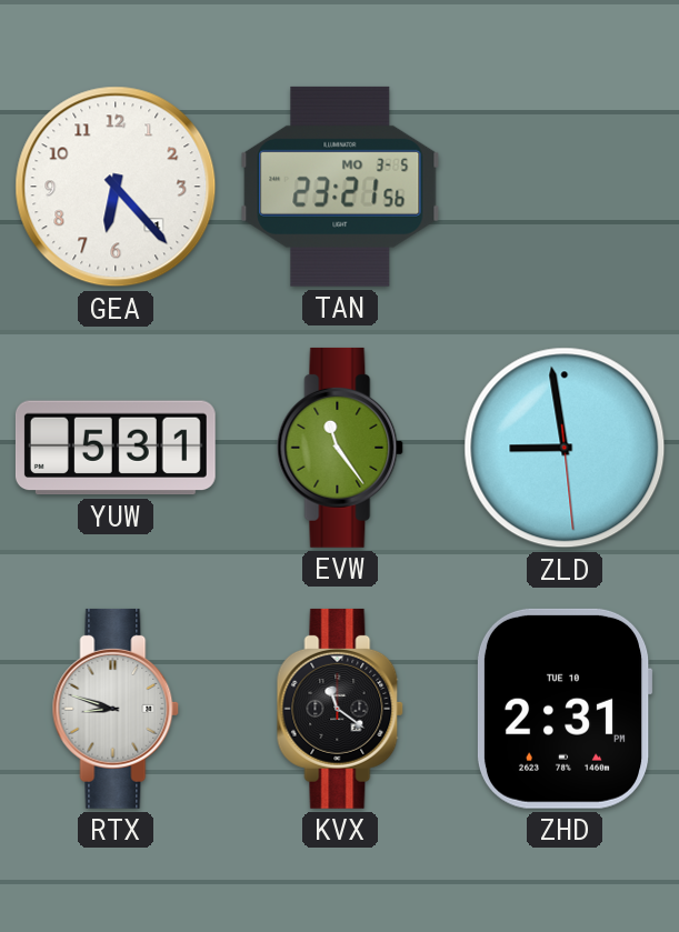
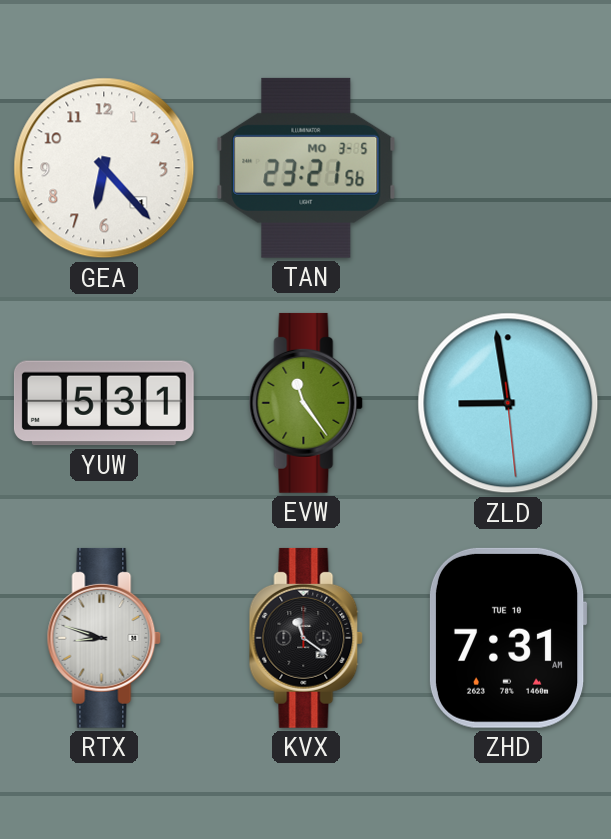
ZHD: 2:31 -> 7:31
